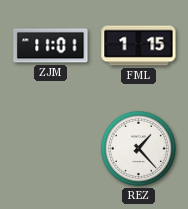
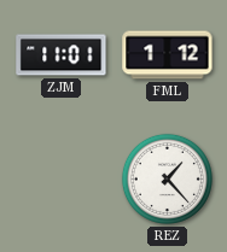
FML: 1:15 -> 1:12
